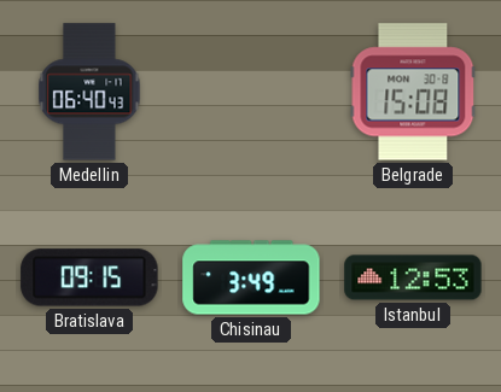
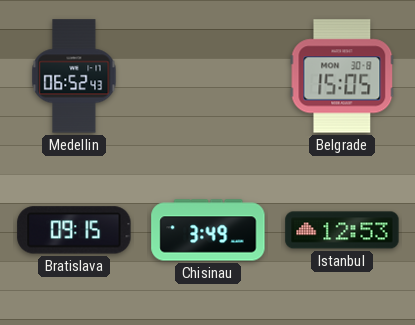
Medellin: 06:40 -> 06:52
Belgrade: 15:08 -> 15:05
